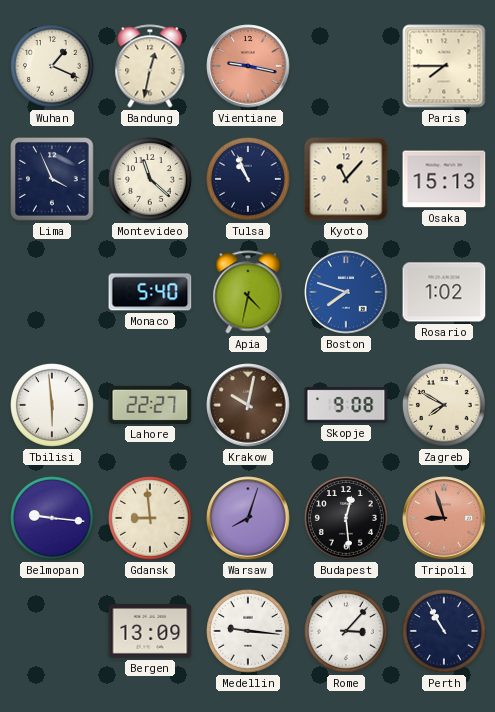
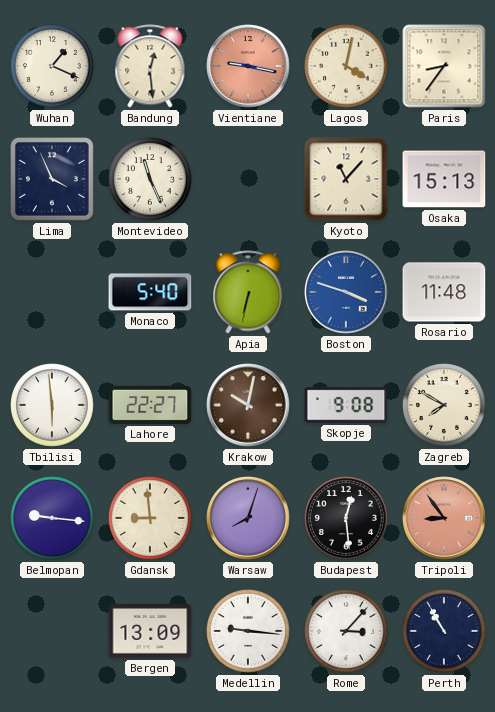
Bandung: 12:32 -> 12:29
Lagos: none -> 4:02
Paris: 7:45 -> 8:36
Montevideo: 11:22 -> 11:26
Tulsa: 10:56 -> none
Apia: 4:32 -> 6:32
Boston: 7:48 -> 3:48
Rosario: 1:02 -> 11:48
Tripoli: 8:57 -> 8:54
